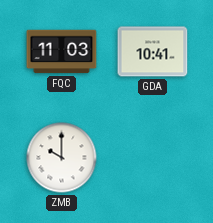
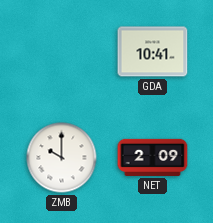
FQC: 11:03 -> none
NET: none -> 2:09
